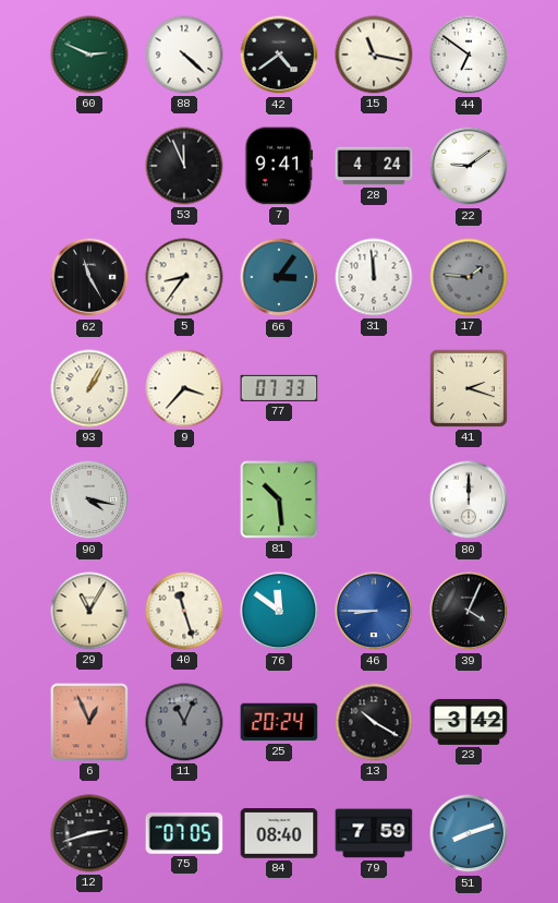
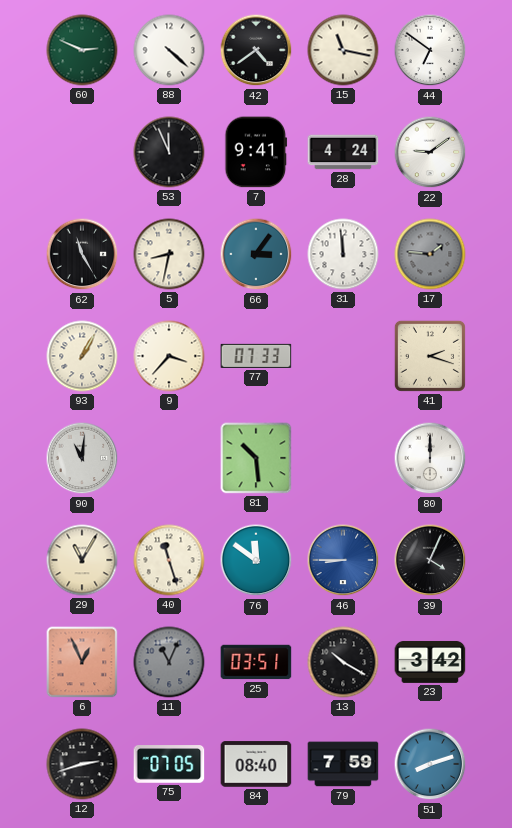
5: 8:36 -> 8:32
90: 4:17 -> 11:01
25: 20:24 -> 03:51
